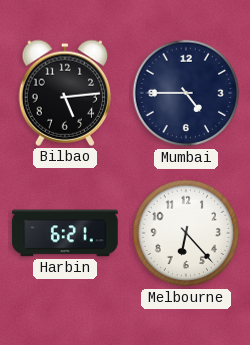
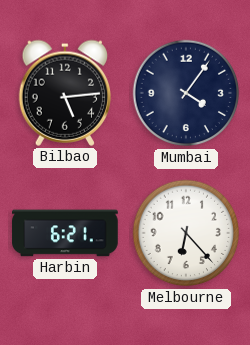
Mumbai: 4:45 -> 4:06
